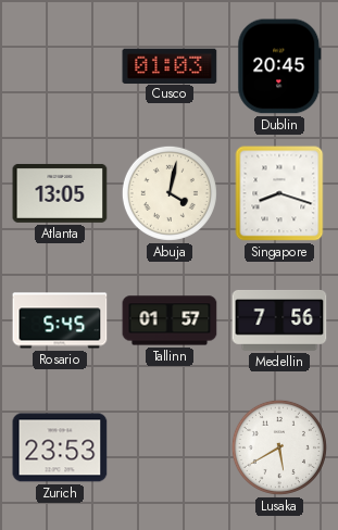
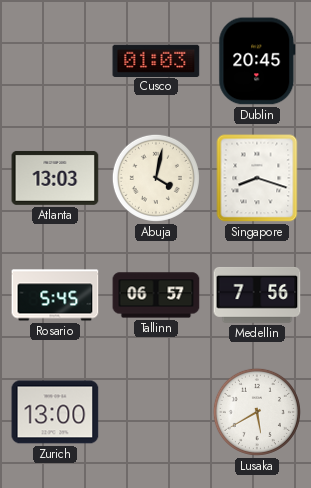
Atlanta: 13:05 -> 13:03
Tallinn: 01:57 -> 06:57
Zurich: 23:53 -> 13:00
